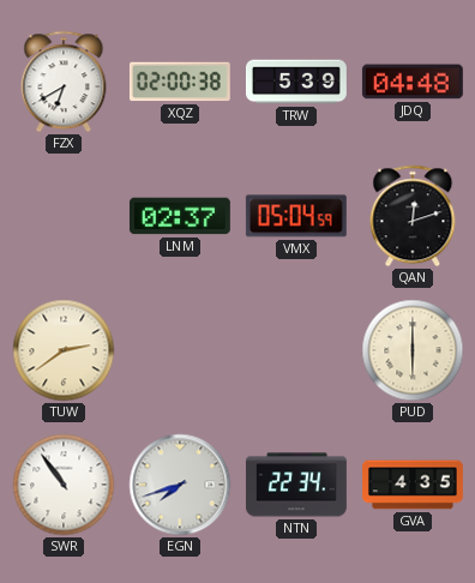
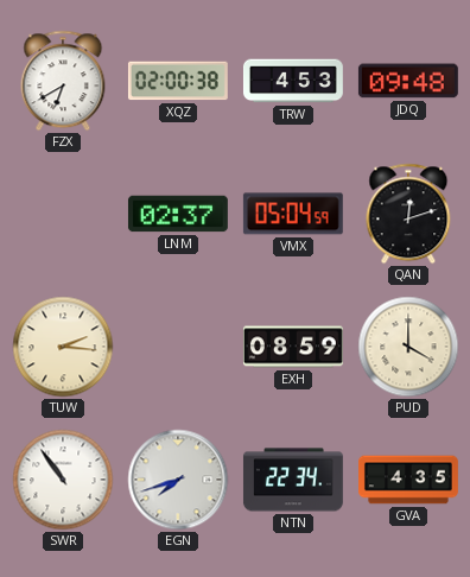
TRW: 5:39 -> 4:53
JDQ: 04:48 -> 09:48
TUW: 2:39 -> 2:16
EXH: none -> 08:59
PUD: 6:00 -> 4:00
